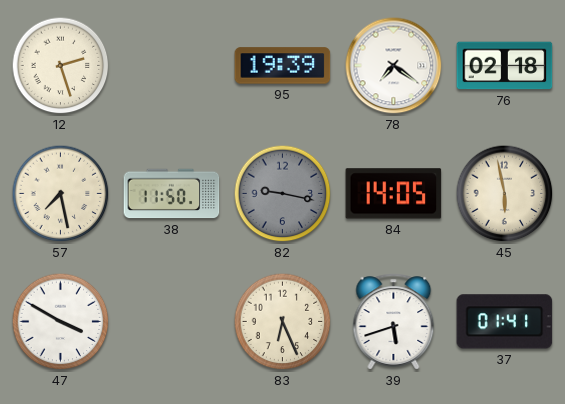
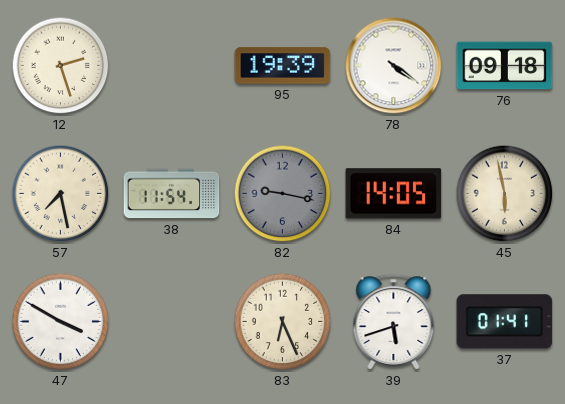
78: 7:21 -> 4:21
76: 02:18 -> 09:18
38: 11:50 -> 11:54
